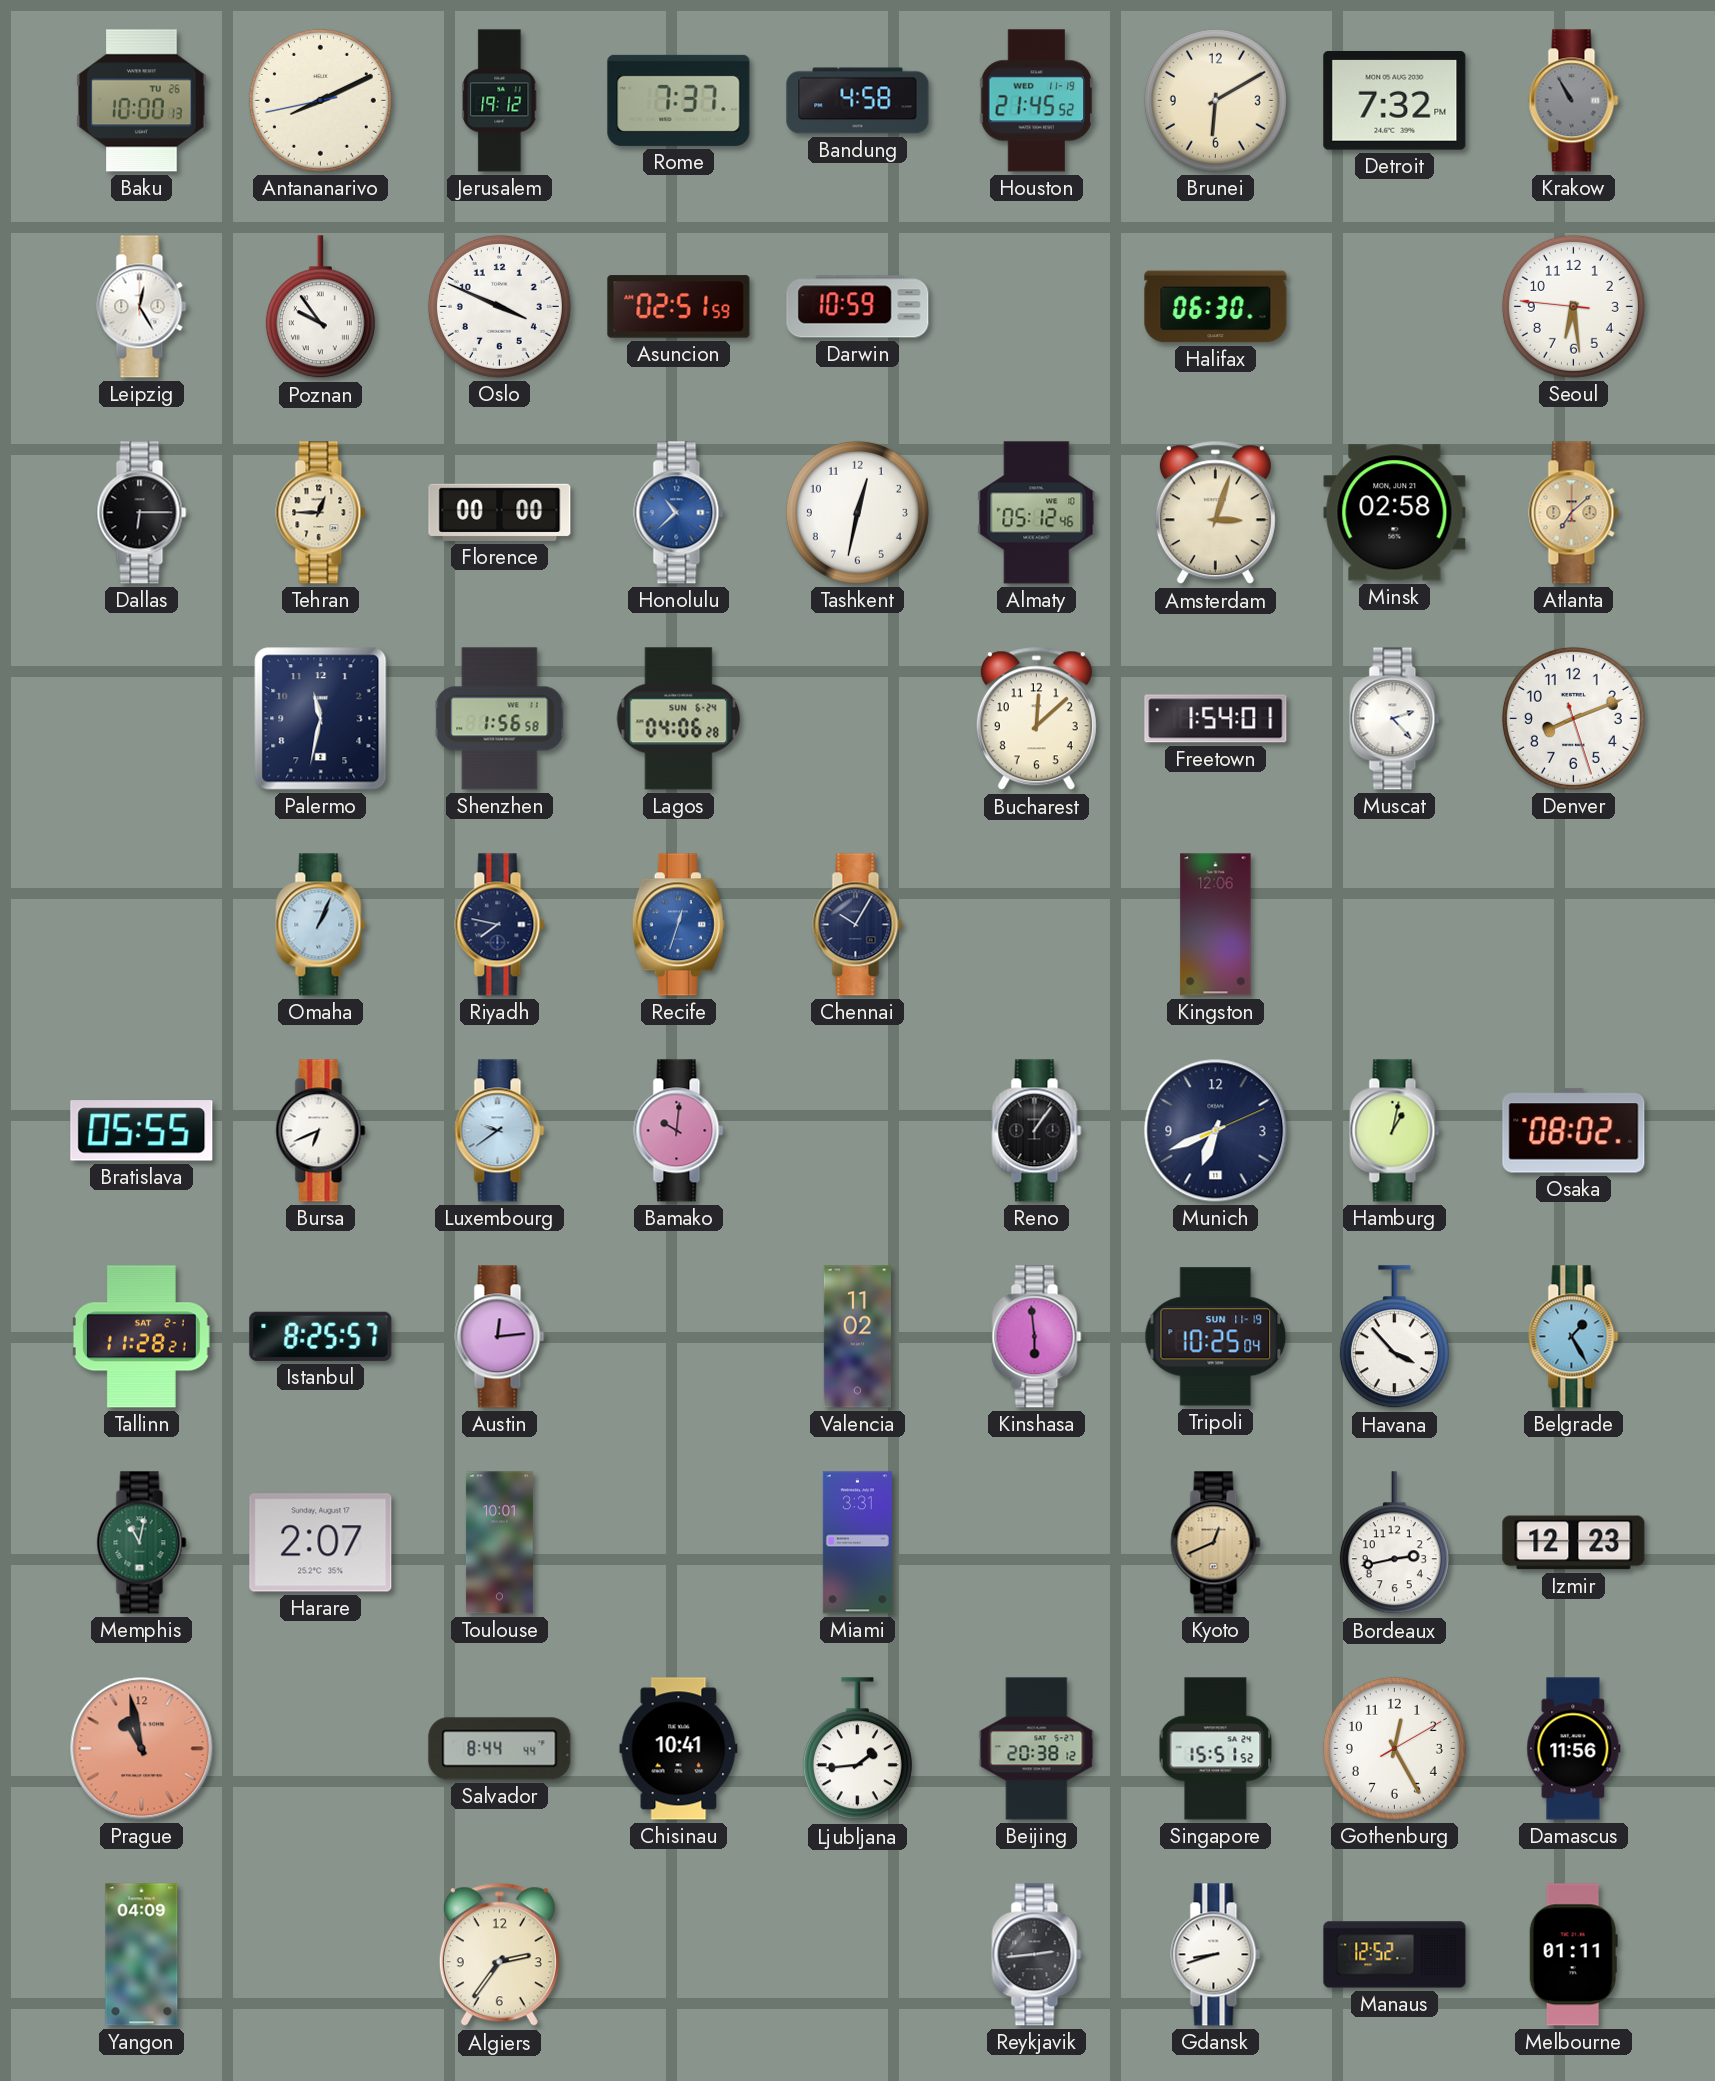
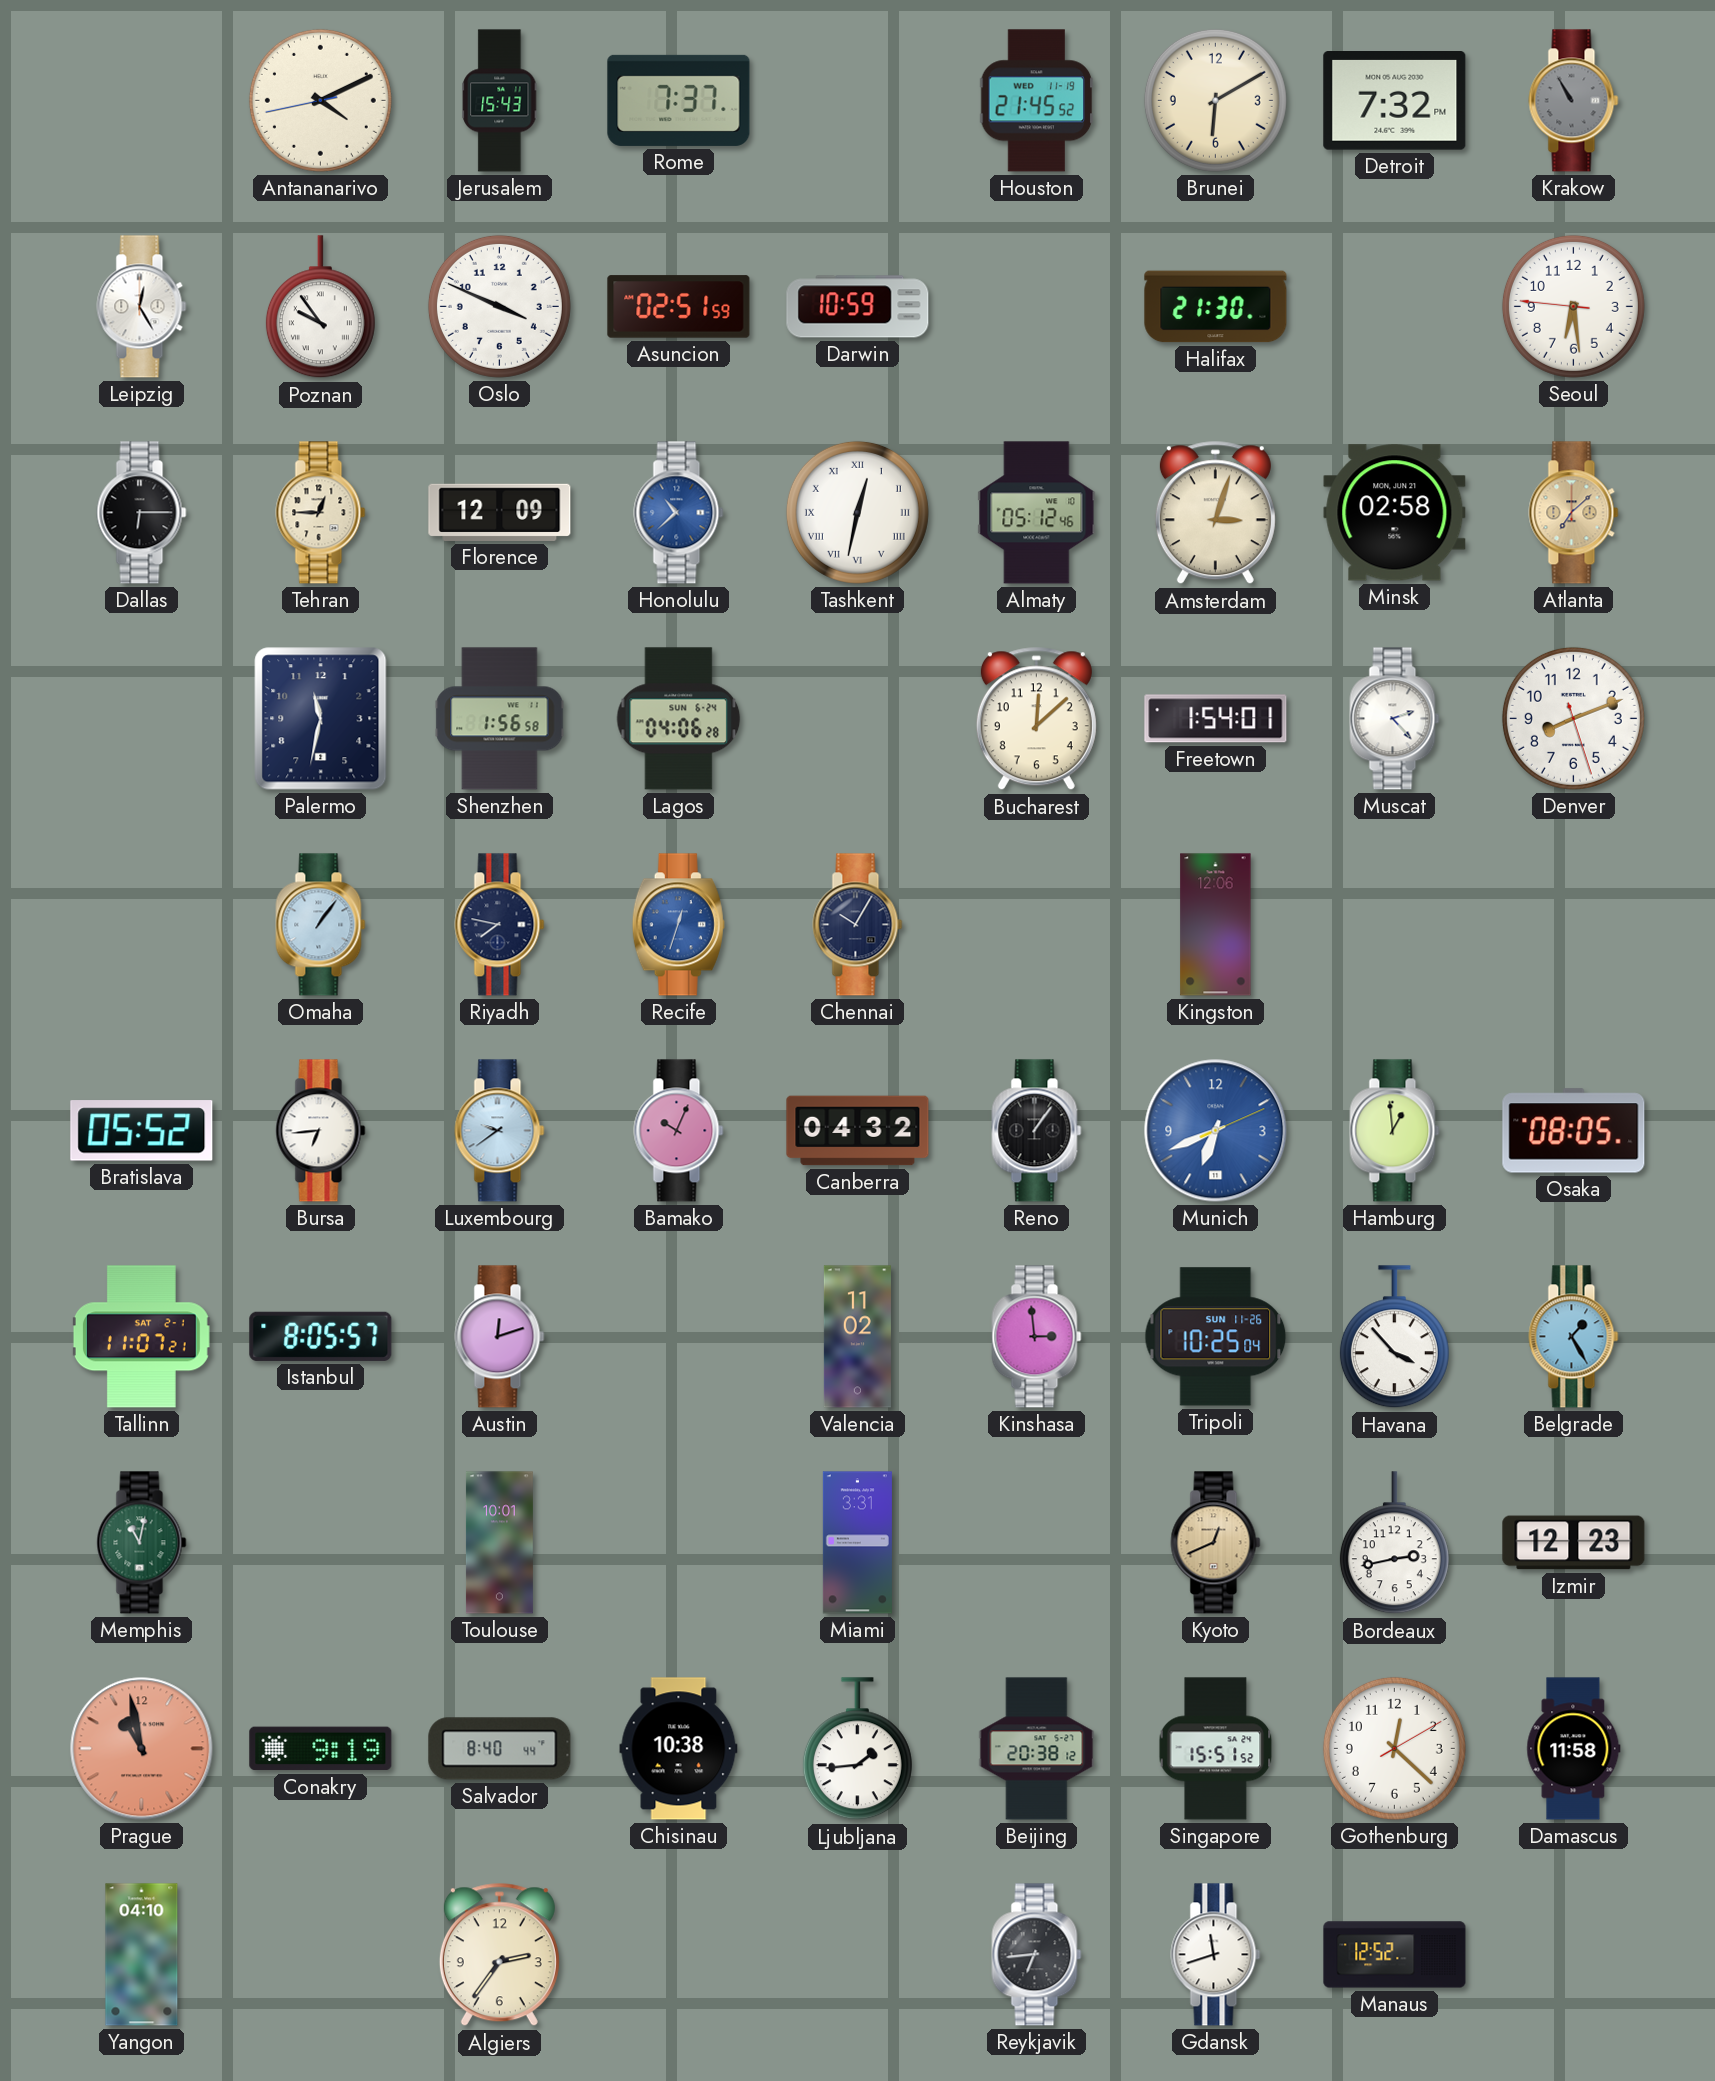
Baku: 10:00 -> none
Antananarivo: 8:10 -> 4:10
Jerusalem: 19:12 -> 15:43
Bandung: 4:58 -> none
Halifax: 06:30 -> 21:30
Florence: 00:00 -> 12:09
Tashkent numerals: Arabic -> Roman
Omaha: 1:04 -> 1:06
Bratislava: 05:55 -> 05:52
Bursa: 6:41 -> 6:44
Bamako: 10:01 -> 10:04
Canberra: none -> 04:32
Munich dial: navy -> blue
Hamburg: 1:02 -> 12:59
Osaka: 08:02 -> 08:05
Tallinn: 11:28 -> 11:07
Istanbul: 8:25 -> 8:05
Austin: 12:14 -> 12:12
Kinshasa: 5:59 -> 2:59
Tripoli date: SUN 11-19 -> SUN 11-26
Harare: 2:07 -> none
Conakry: none -> 9:19
Salvador: 8:44 -> 8:40
Chisinau: 10:41 -> 10:38
Gothenburg: 12:25 -> 12:22
Damascus: 11:56 -> 11:58
Yangon: 04:09 -> 04:10
Reykjavik: 2:44 -> 6:44
Gdansk: 8:42 -> 11:42
Melbourne: 01:11 -> none
